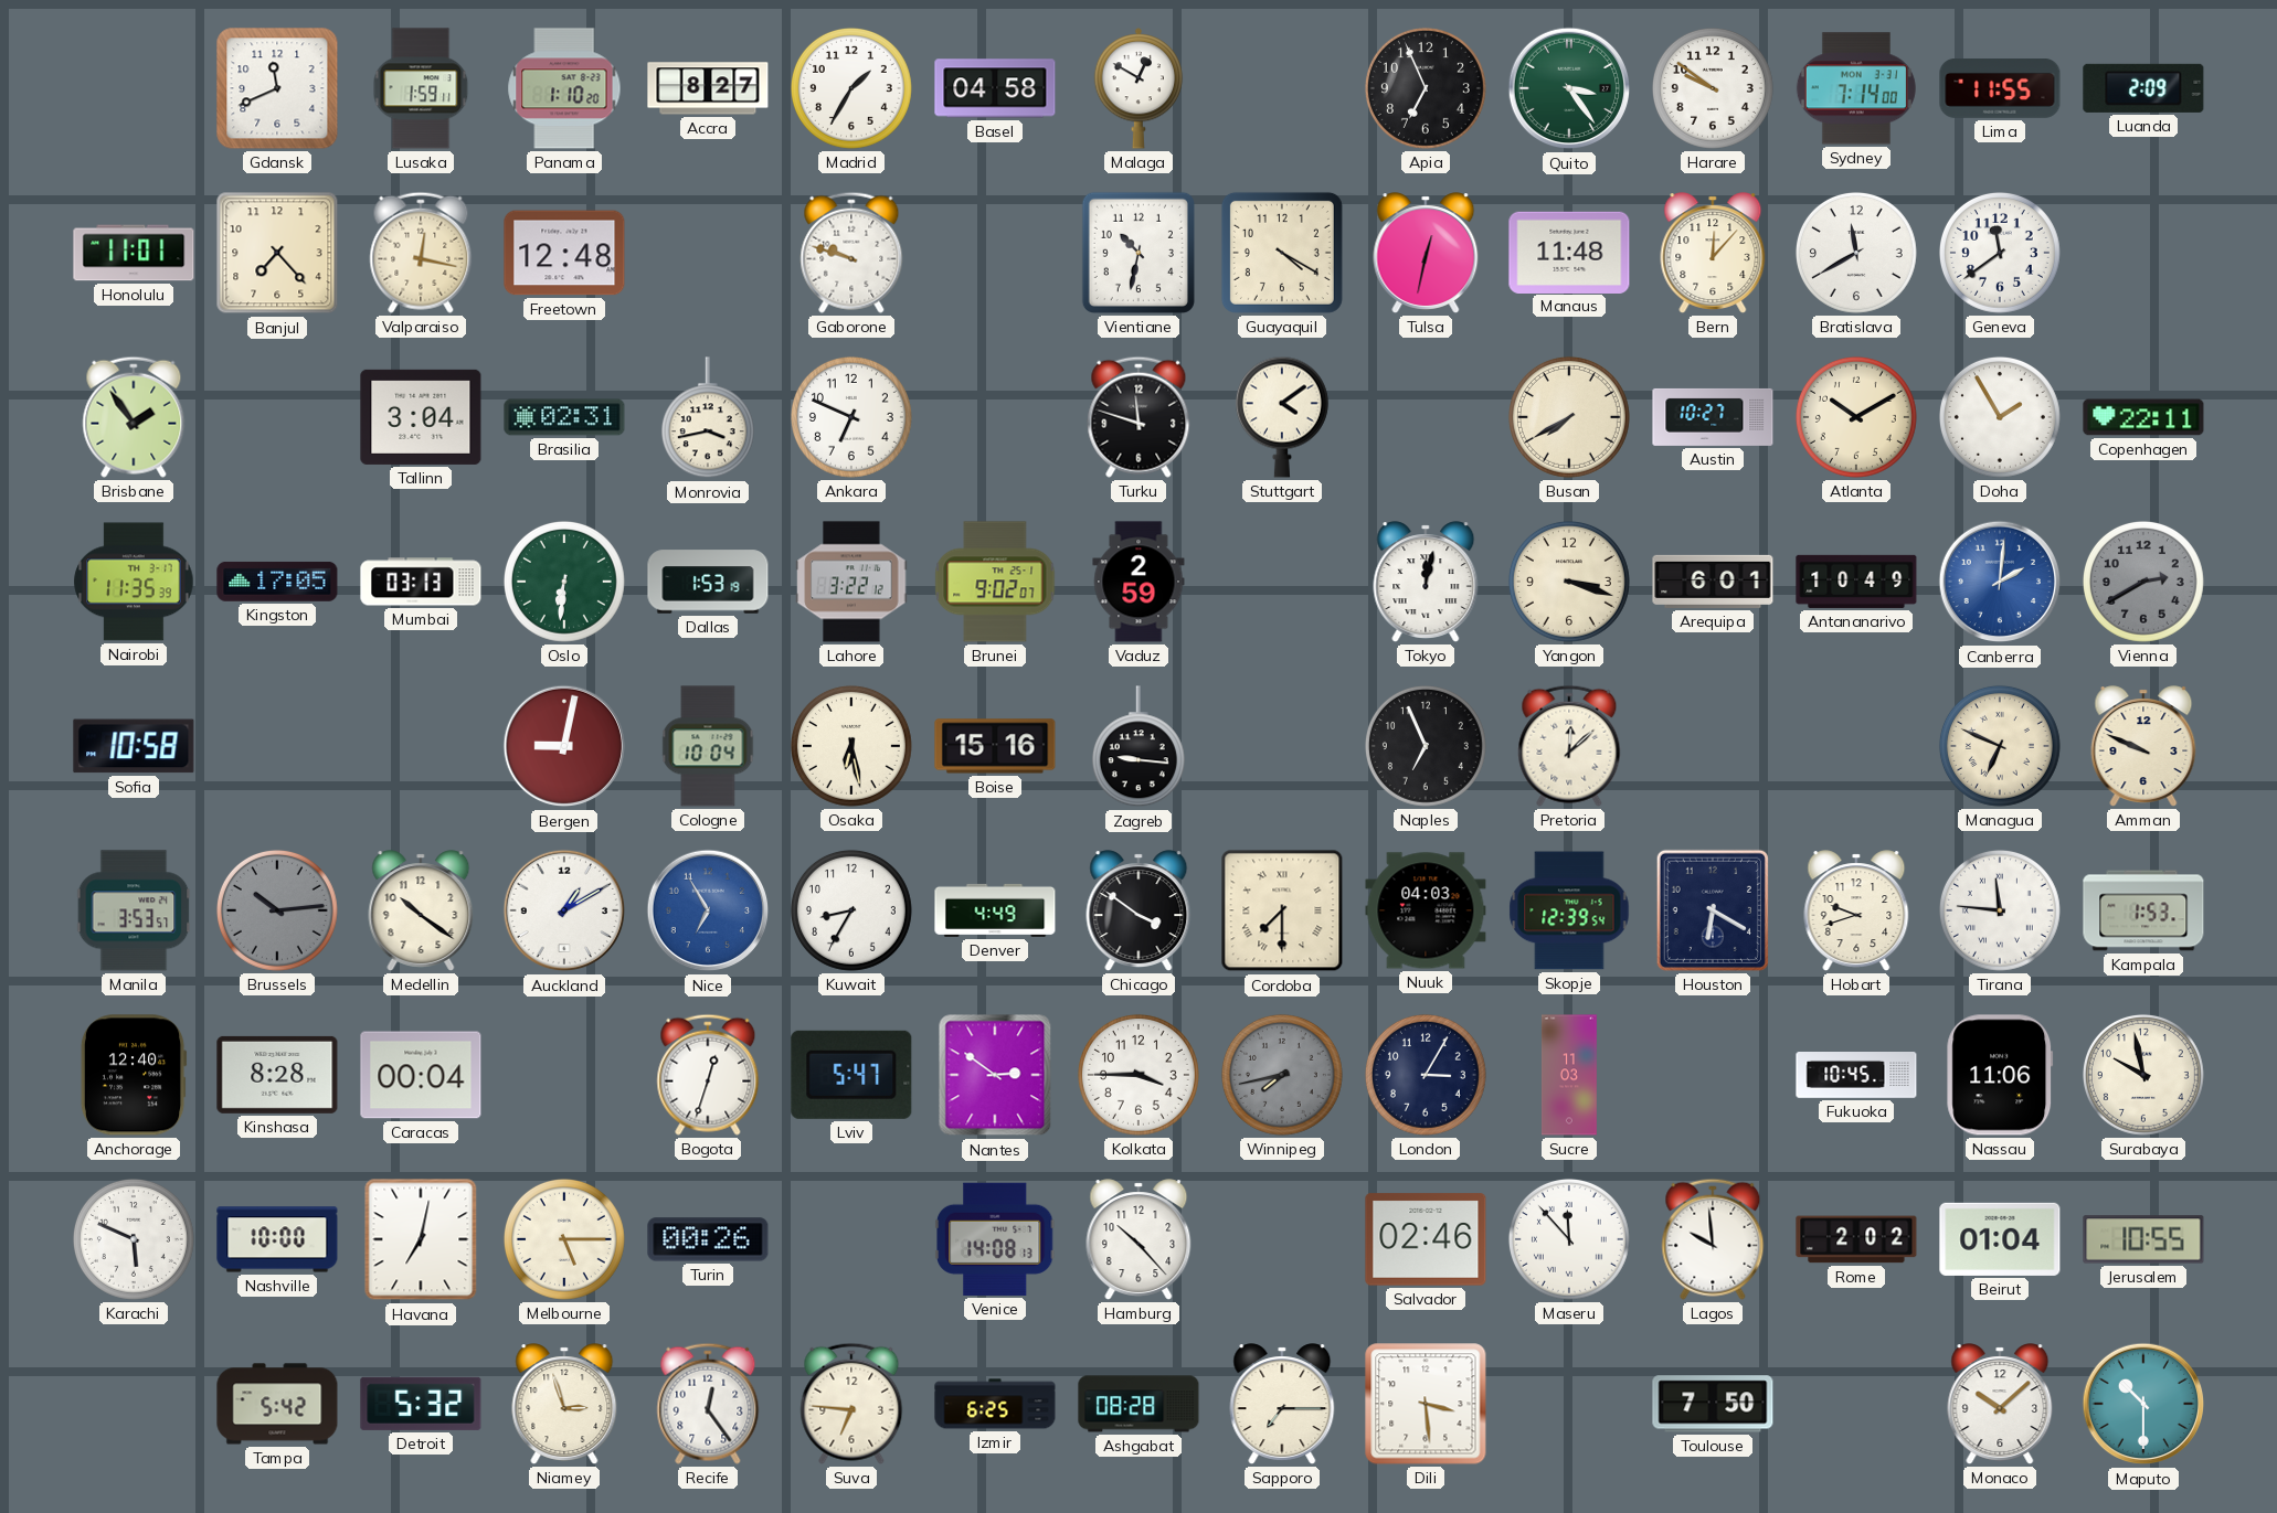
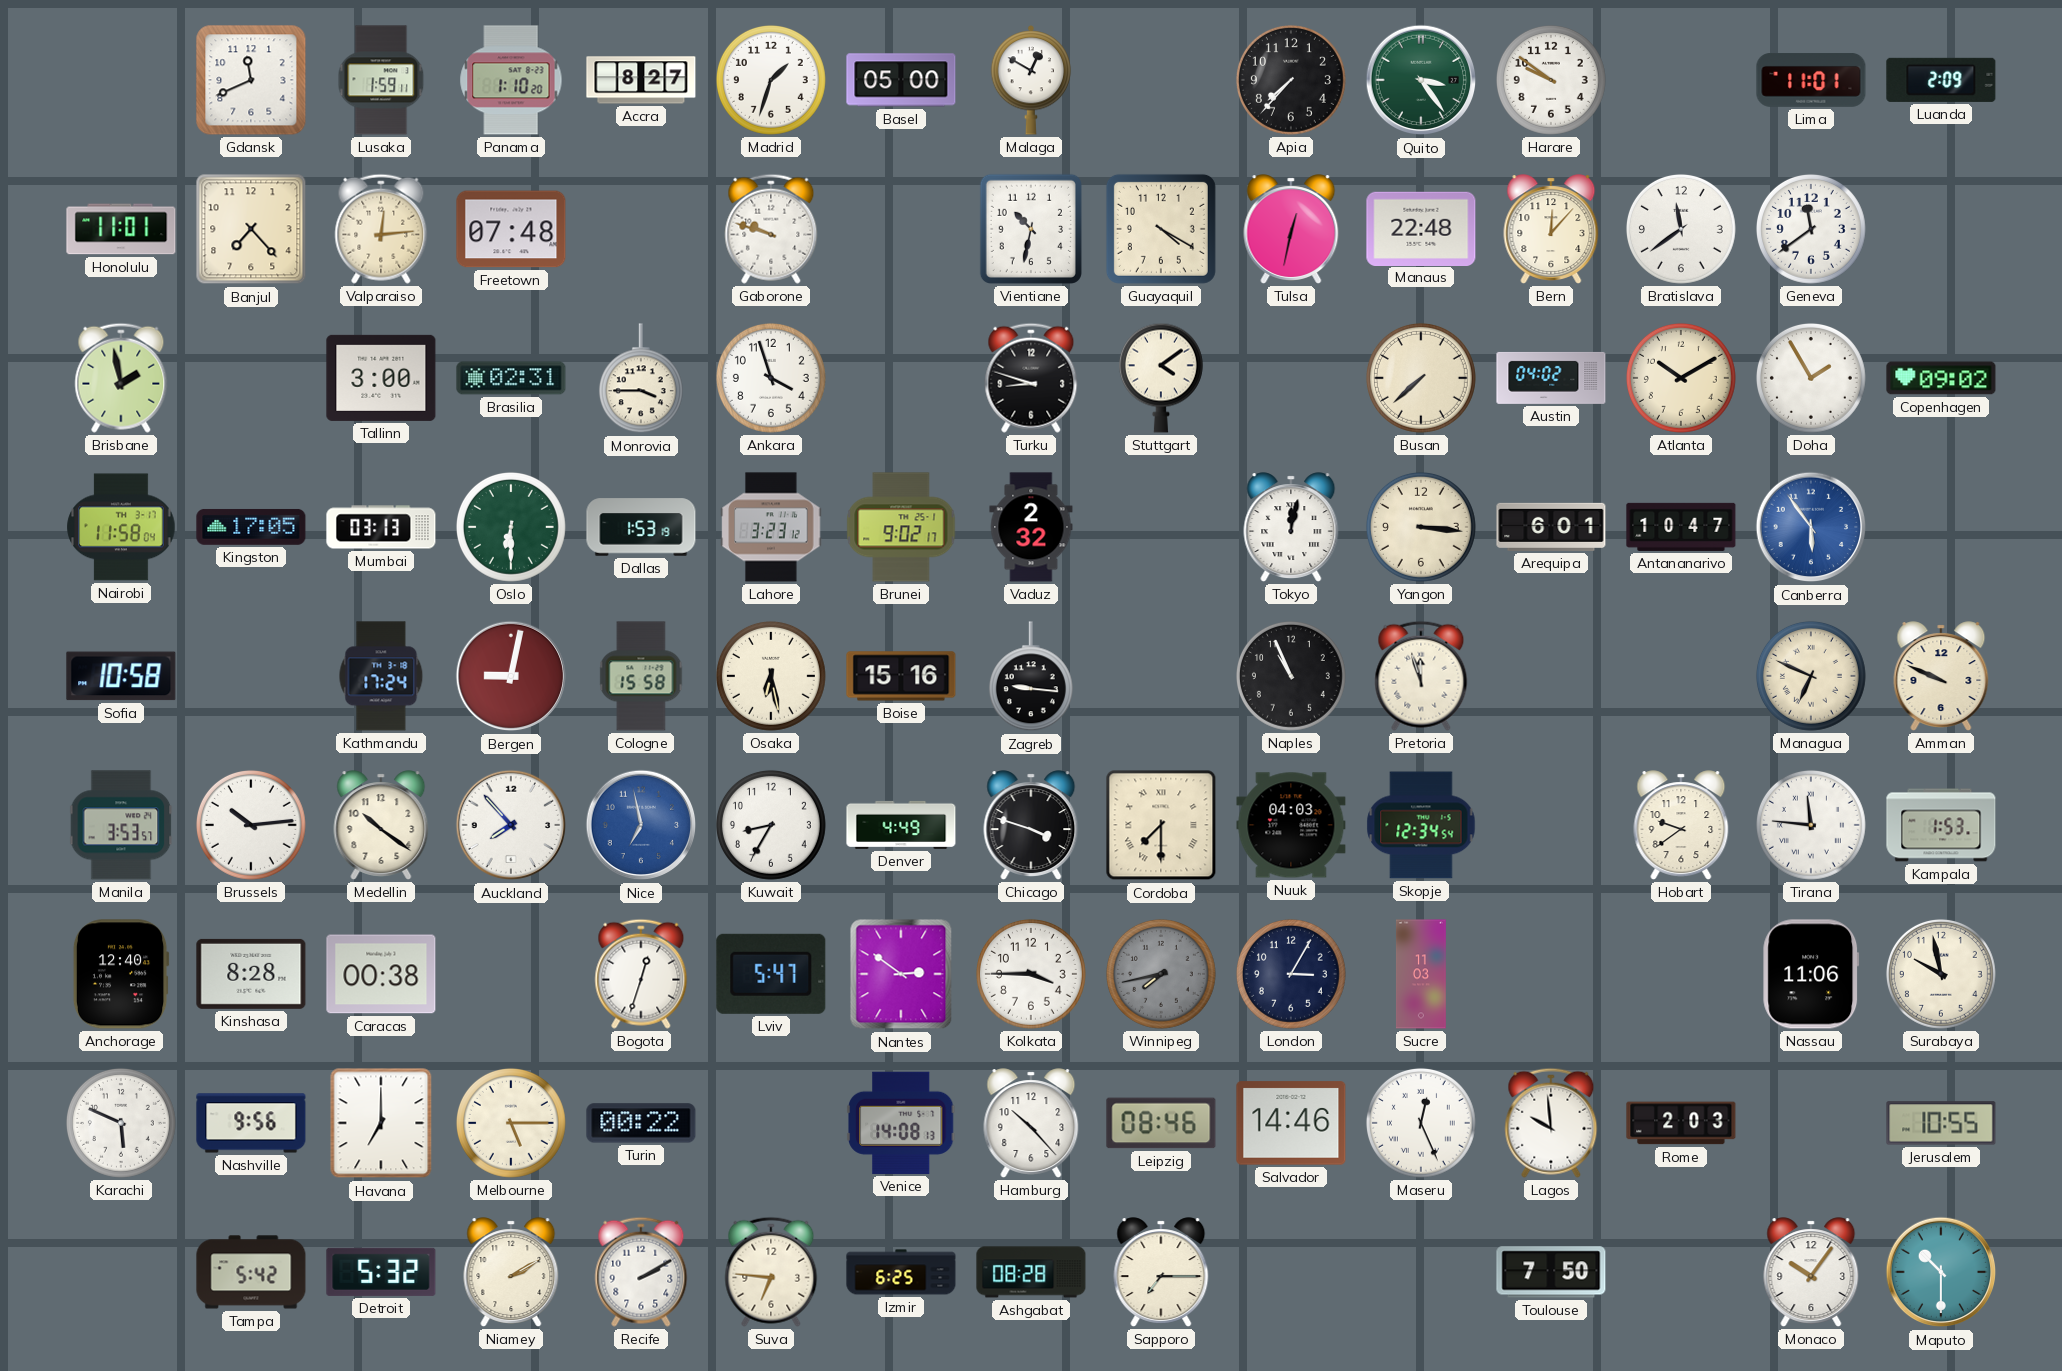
Madrid: 1:35 -> 1:33
Basel: 04:58 -> 05:00
Apia: 6:56 -> 7:37
Sydney: 7:14 -> none
Lima: 11:55 -> 11:01
Valparaiso: 12:17 -> 12:14
Freetown: 12:48 -> 07:48
Manaus: 11:48 -> 22:48
Bratislava: 11:40 -> 11:39
Brisbane: 1:54 -> 1:58
Tallinn: 3:04 -> 3:00
Monrovia: 3:43 -> 3:45
Ankara: 6:49 -> 3:57
Turku: 11:48 -> 8:48
Busan: 7:40 -> 7:38
Austin: 10:27 -> 04:02
Copenhagen: 22:11 -> 09:02
Nairobi: 11:35 -> 11:58
Oslo: 6:31 -> 6:30
Lahore: 3:22 -> 3:23
Brunei: 9:02:07 -> 9:02:17
Vaduz: 2:59 -> 2:32
Yangon: 3:18 -> 3:16
Antananarivo: 10:49 -> 10:47
Canberra: 2:01 -> 5:54
Vienna: 2:40 -> none
Kathmandu: none -> 17:24
Cologne: 10:04 -> 15:58
Naples: 6:56 -> 10:56
Pretoria: 12:08 -> 11:57
Brussels dial: grey -> white
Auckland: 1:10 -> 7:53
Nice: 6:55 -> 6:58
Chicago: 3:51 -> 3:48
Skopje: 12:39 -> 12:34
Houston: 6:20 -> none
Hobart: 9:42 -> 9:39
Caracas: 00:04 -> 00:38
Fukuoka: 10:45 -> none
Nashville: 10:00 -> 9:56
Havana: 7:02 -> 7:00
Turin: 00:26 -> 00:22
Leipzig: none -> 08:46
Salvador: 02:46 -> 14:46
Maseru: 11:53 -> 12:26
Rome: 2:02 -> 2:03
Beirut: 01:04 -> none
Niamey: 2:57 -> 2:10
Recife: 12:24 -> 2:10
Dili: 3:29 -> none
Monaco: 10:08 -> 10:06
